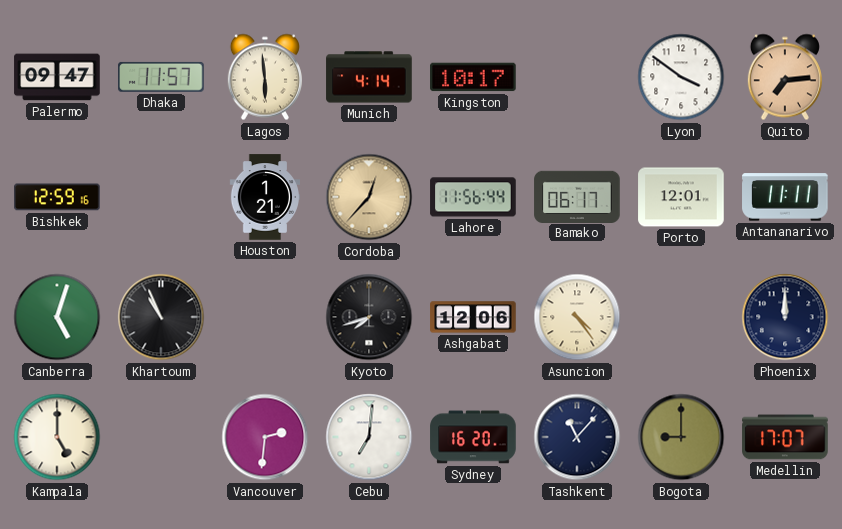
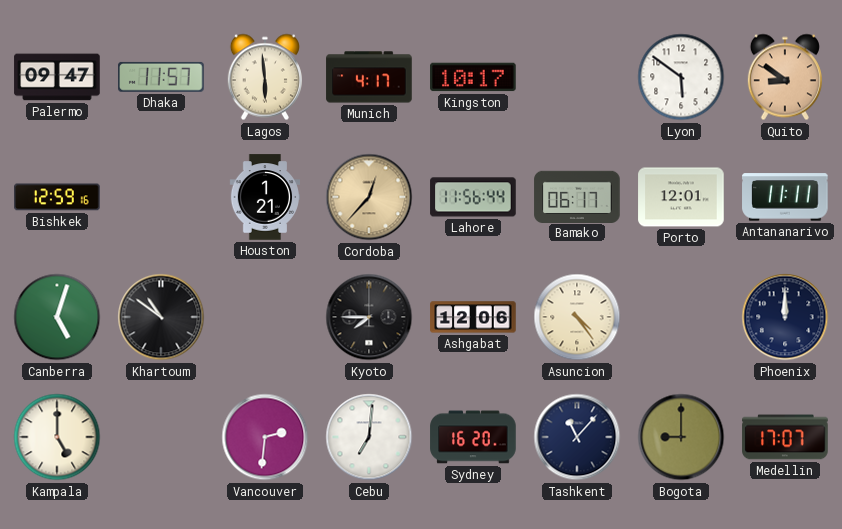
Munich: 4:14 -> 4:17
Lyon: 3:51 -> 5:51
Quito: 7:14 -> 8:51
Khartoum: 10:56 -> 10:51
Kyoto: 7:42 -> 7:45
